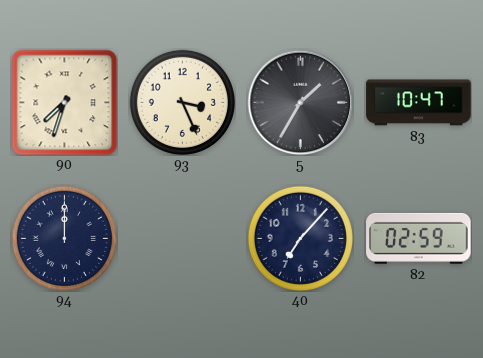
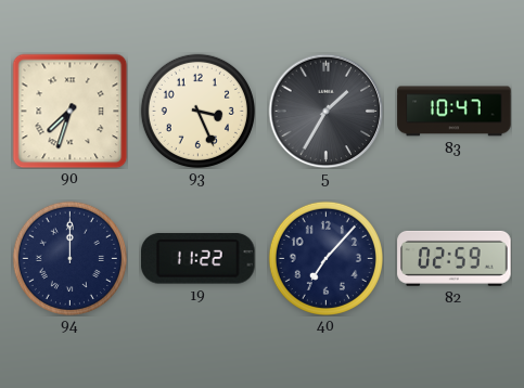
19: none -> 11:22
